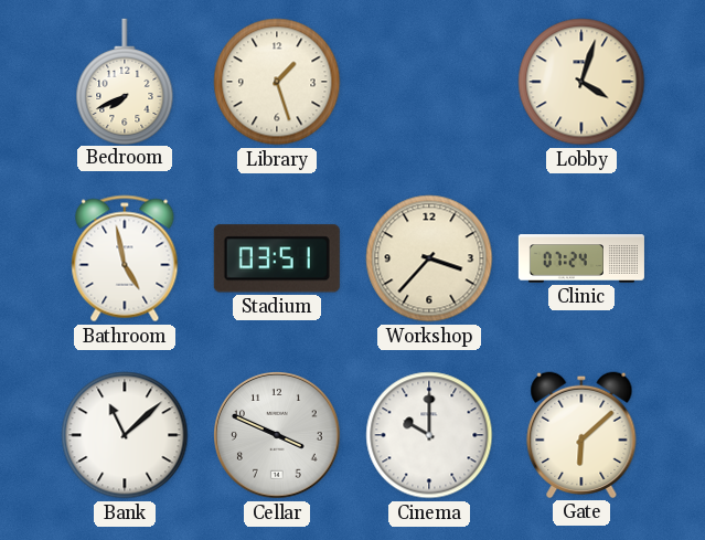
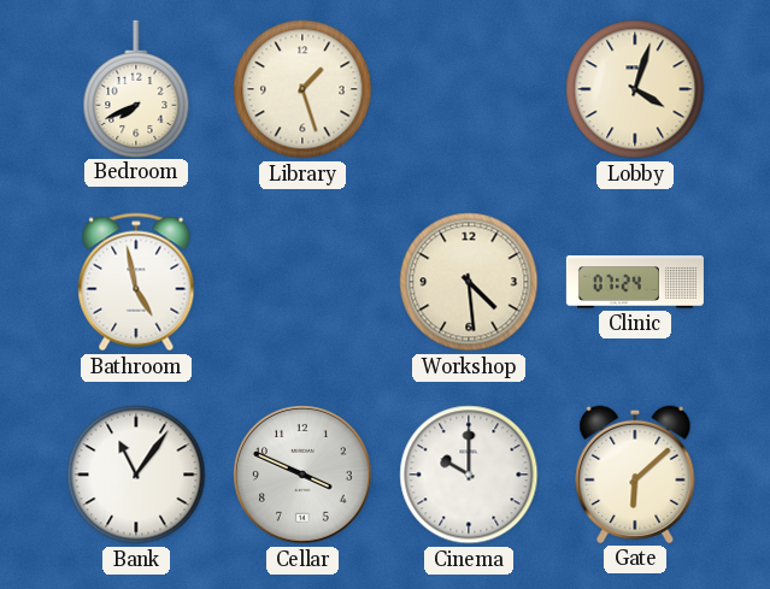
Stadium: 03:51 -> none
Workshop: 3:37 -> 4:29
Bank: 11:08 -> 11:06
